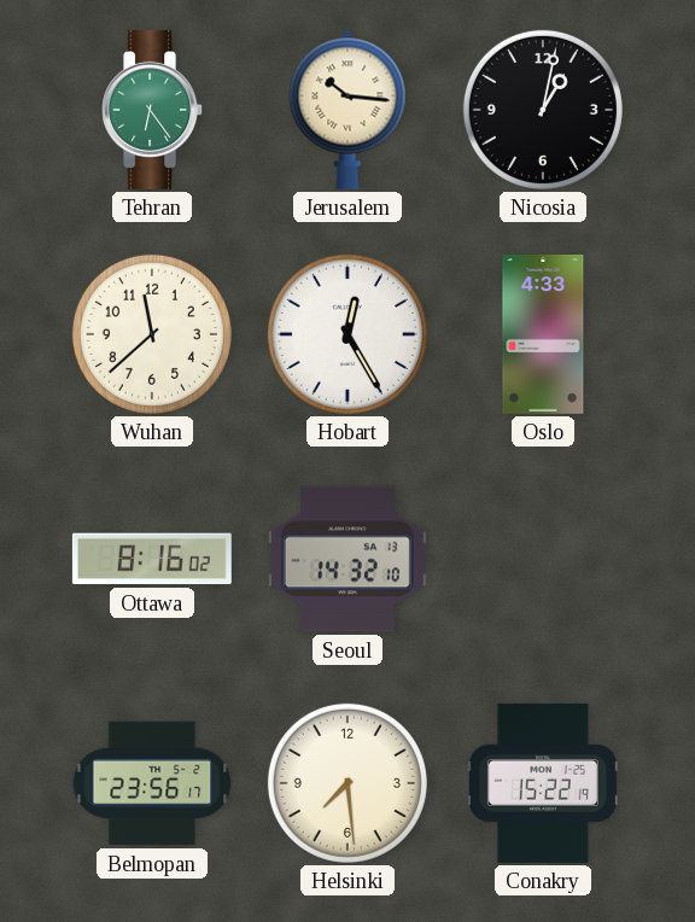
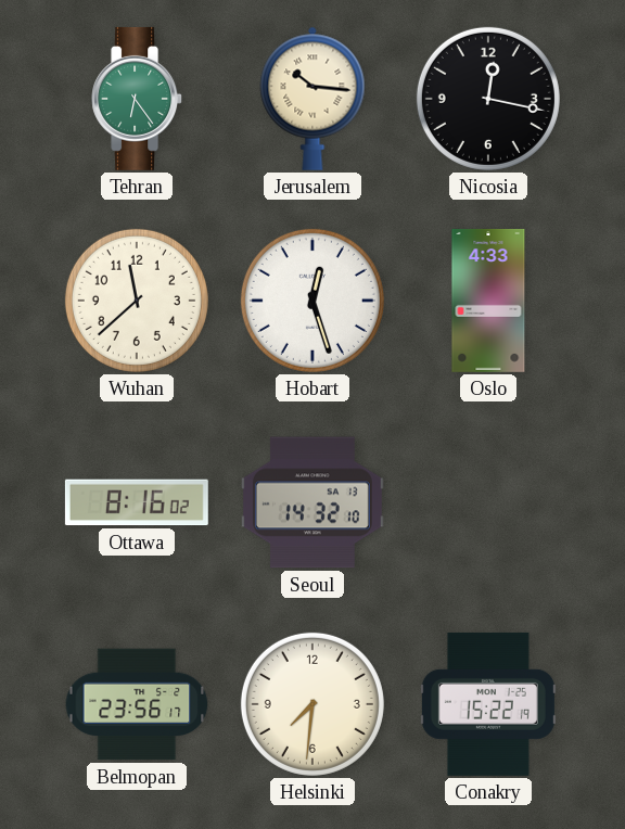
Nicosia: 1:02 -> 12:17
Hobart: 12:25 -> 12:27
Helsinki: 7:29 -> 7:31
